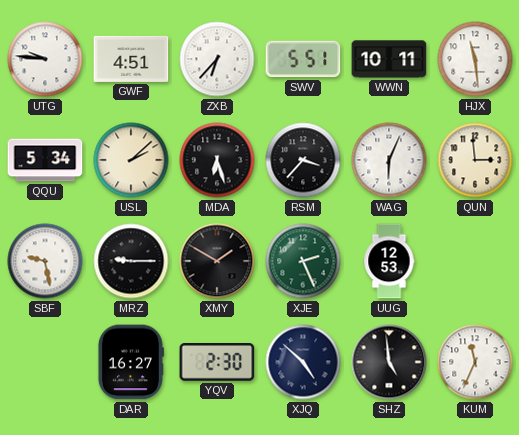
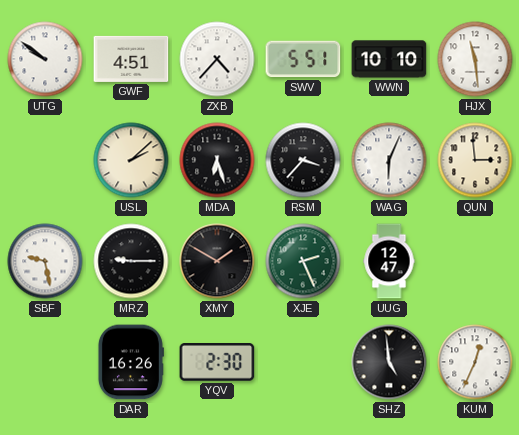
UTG: 9:46 -> 9:51
ZXB: 6:37 -> 4:37
WWN: 10:11 -> 10:10
QQU: 5:34 -> none
UUG: 12:53 -> 12:47
DAR: 16:27 -> 16:26
XJQ: 4:52 -> none
KUM: 11:34 -> 12:34
